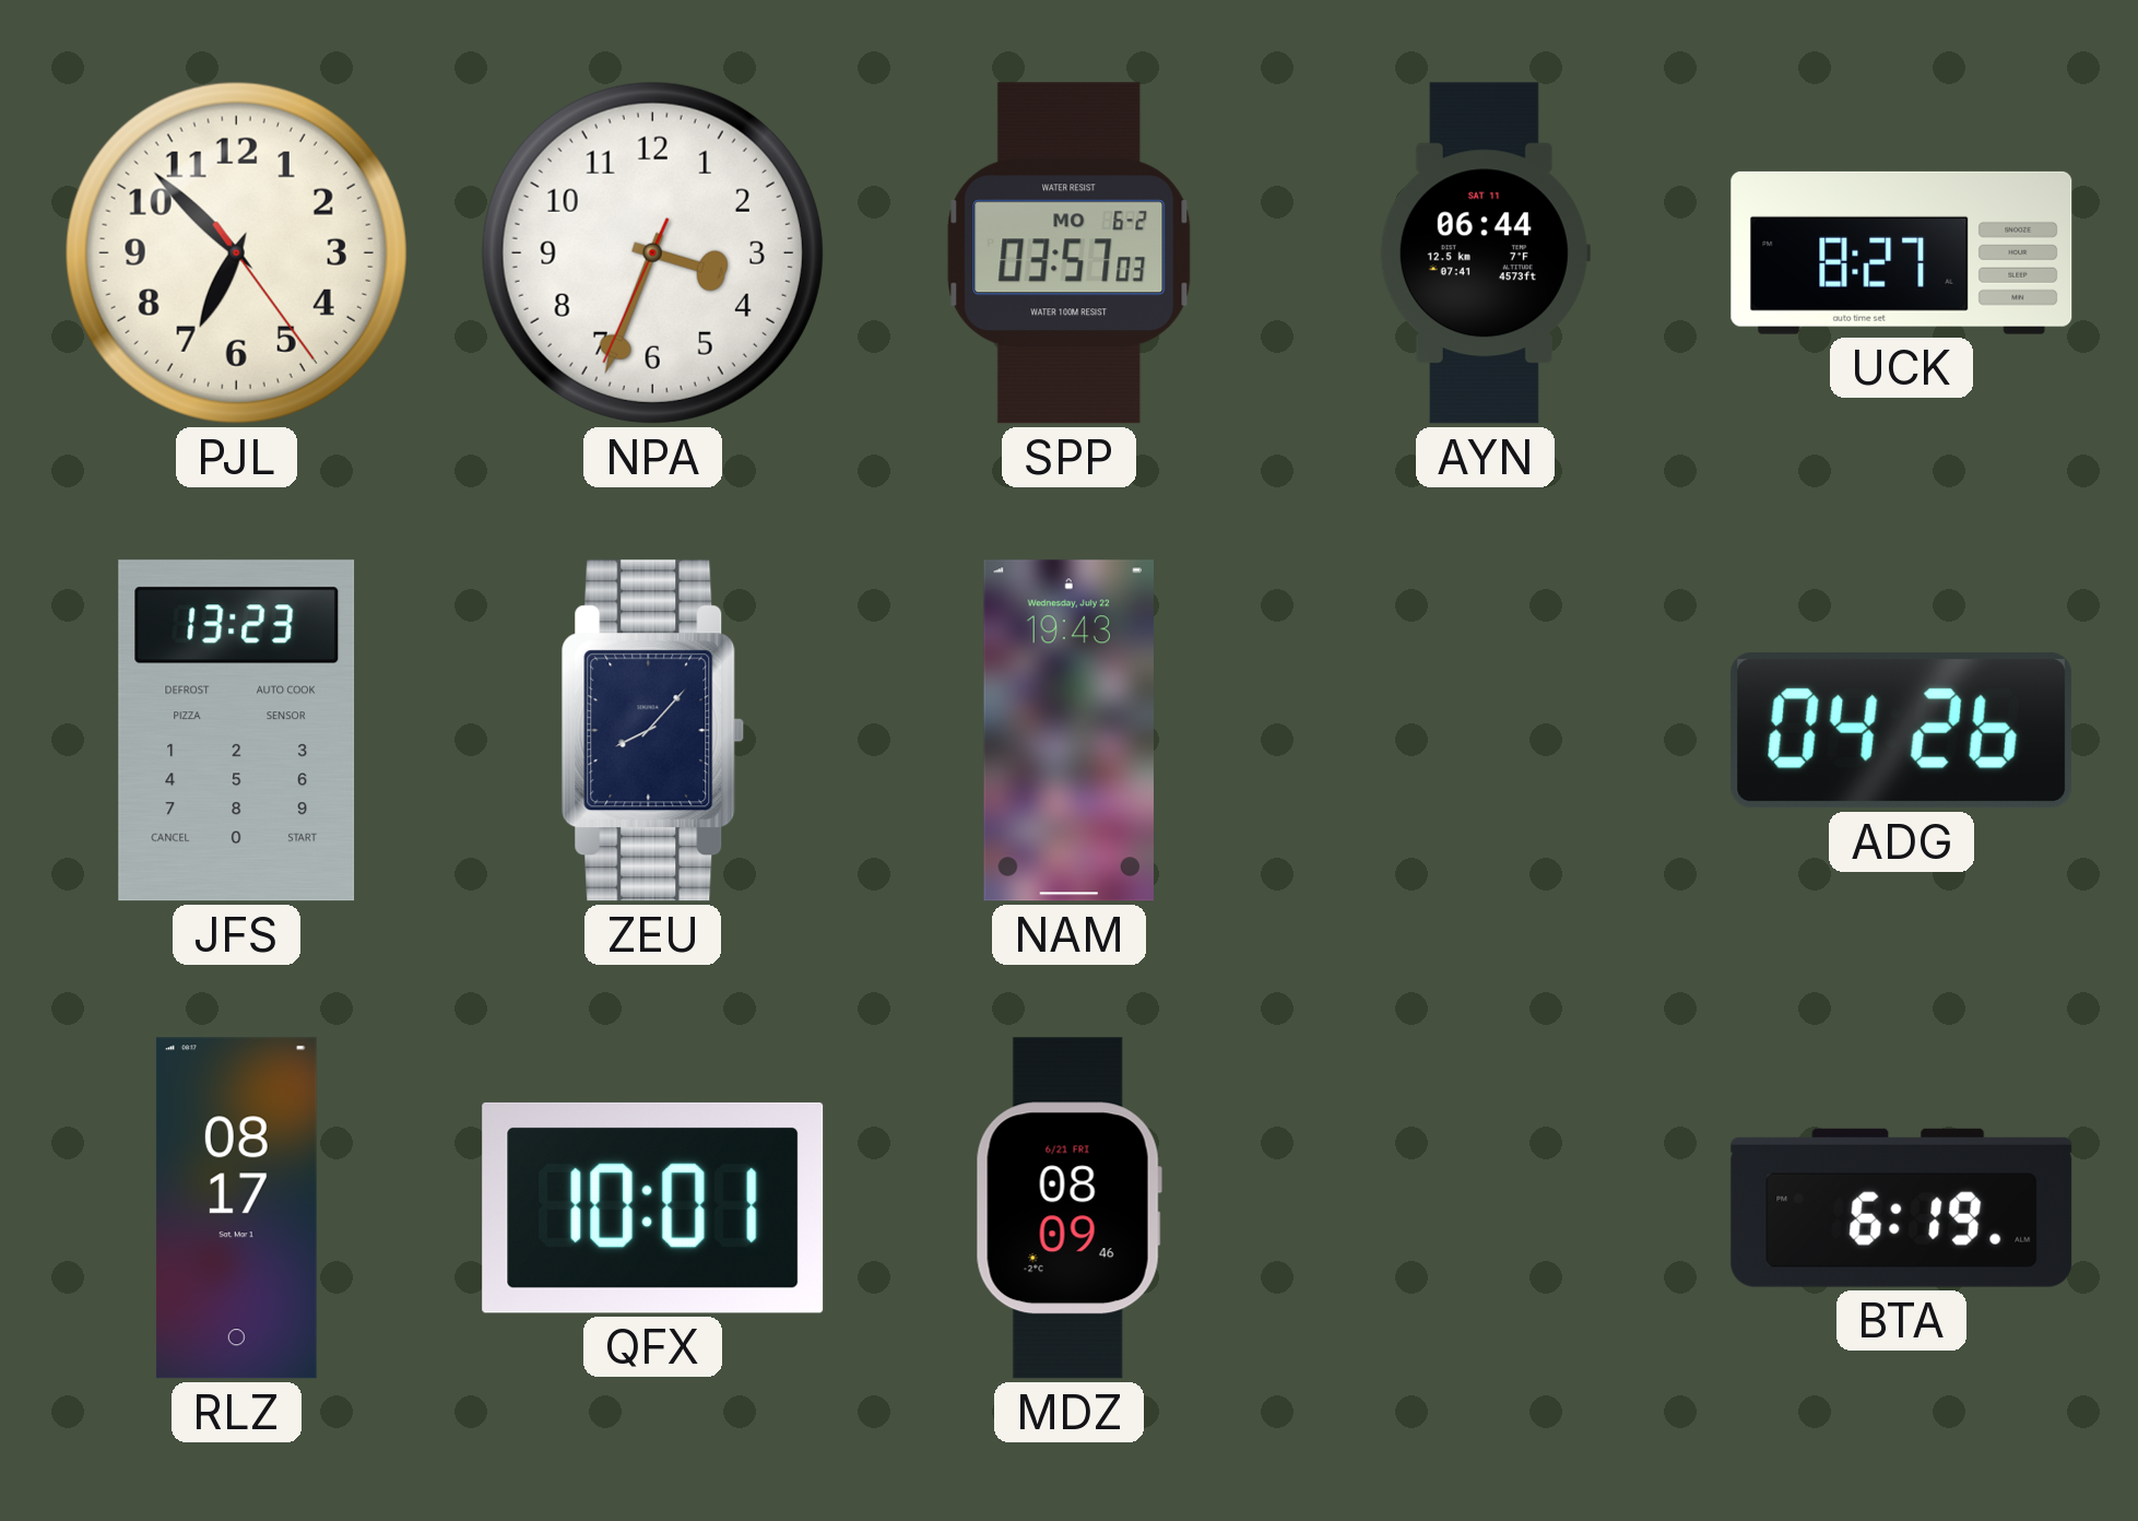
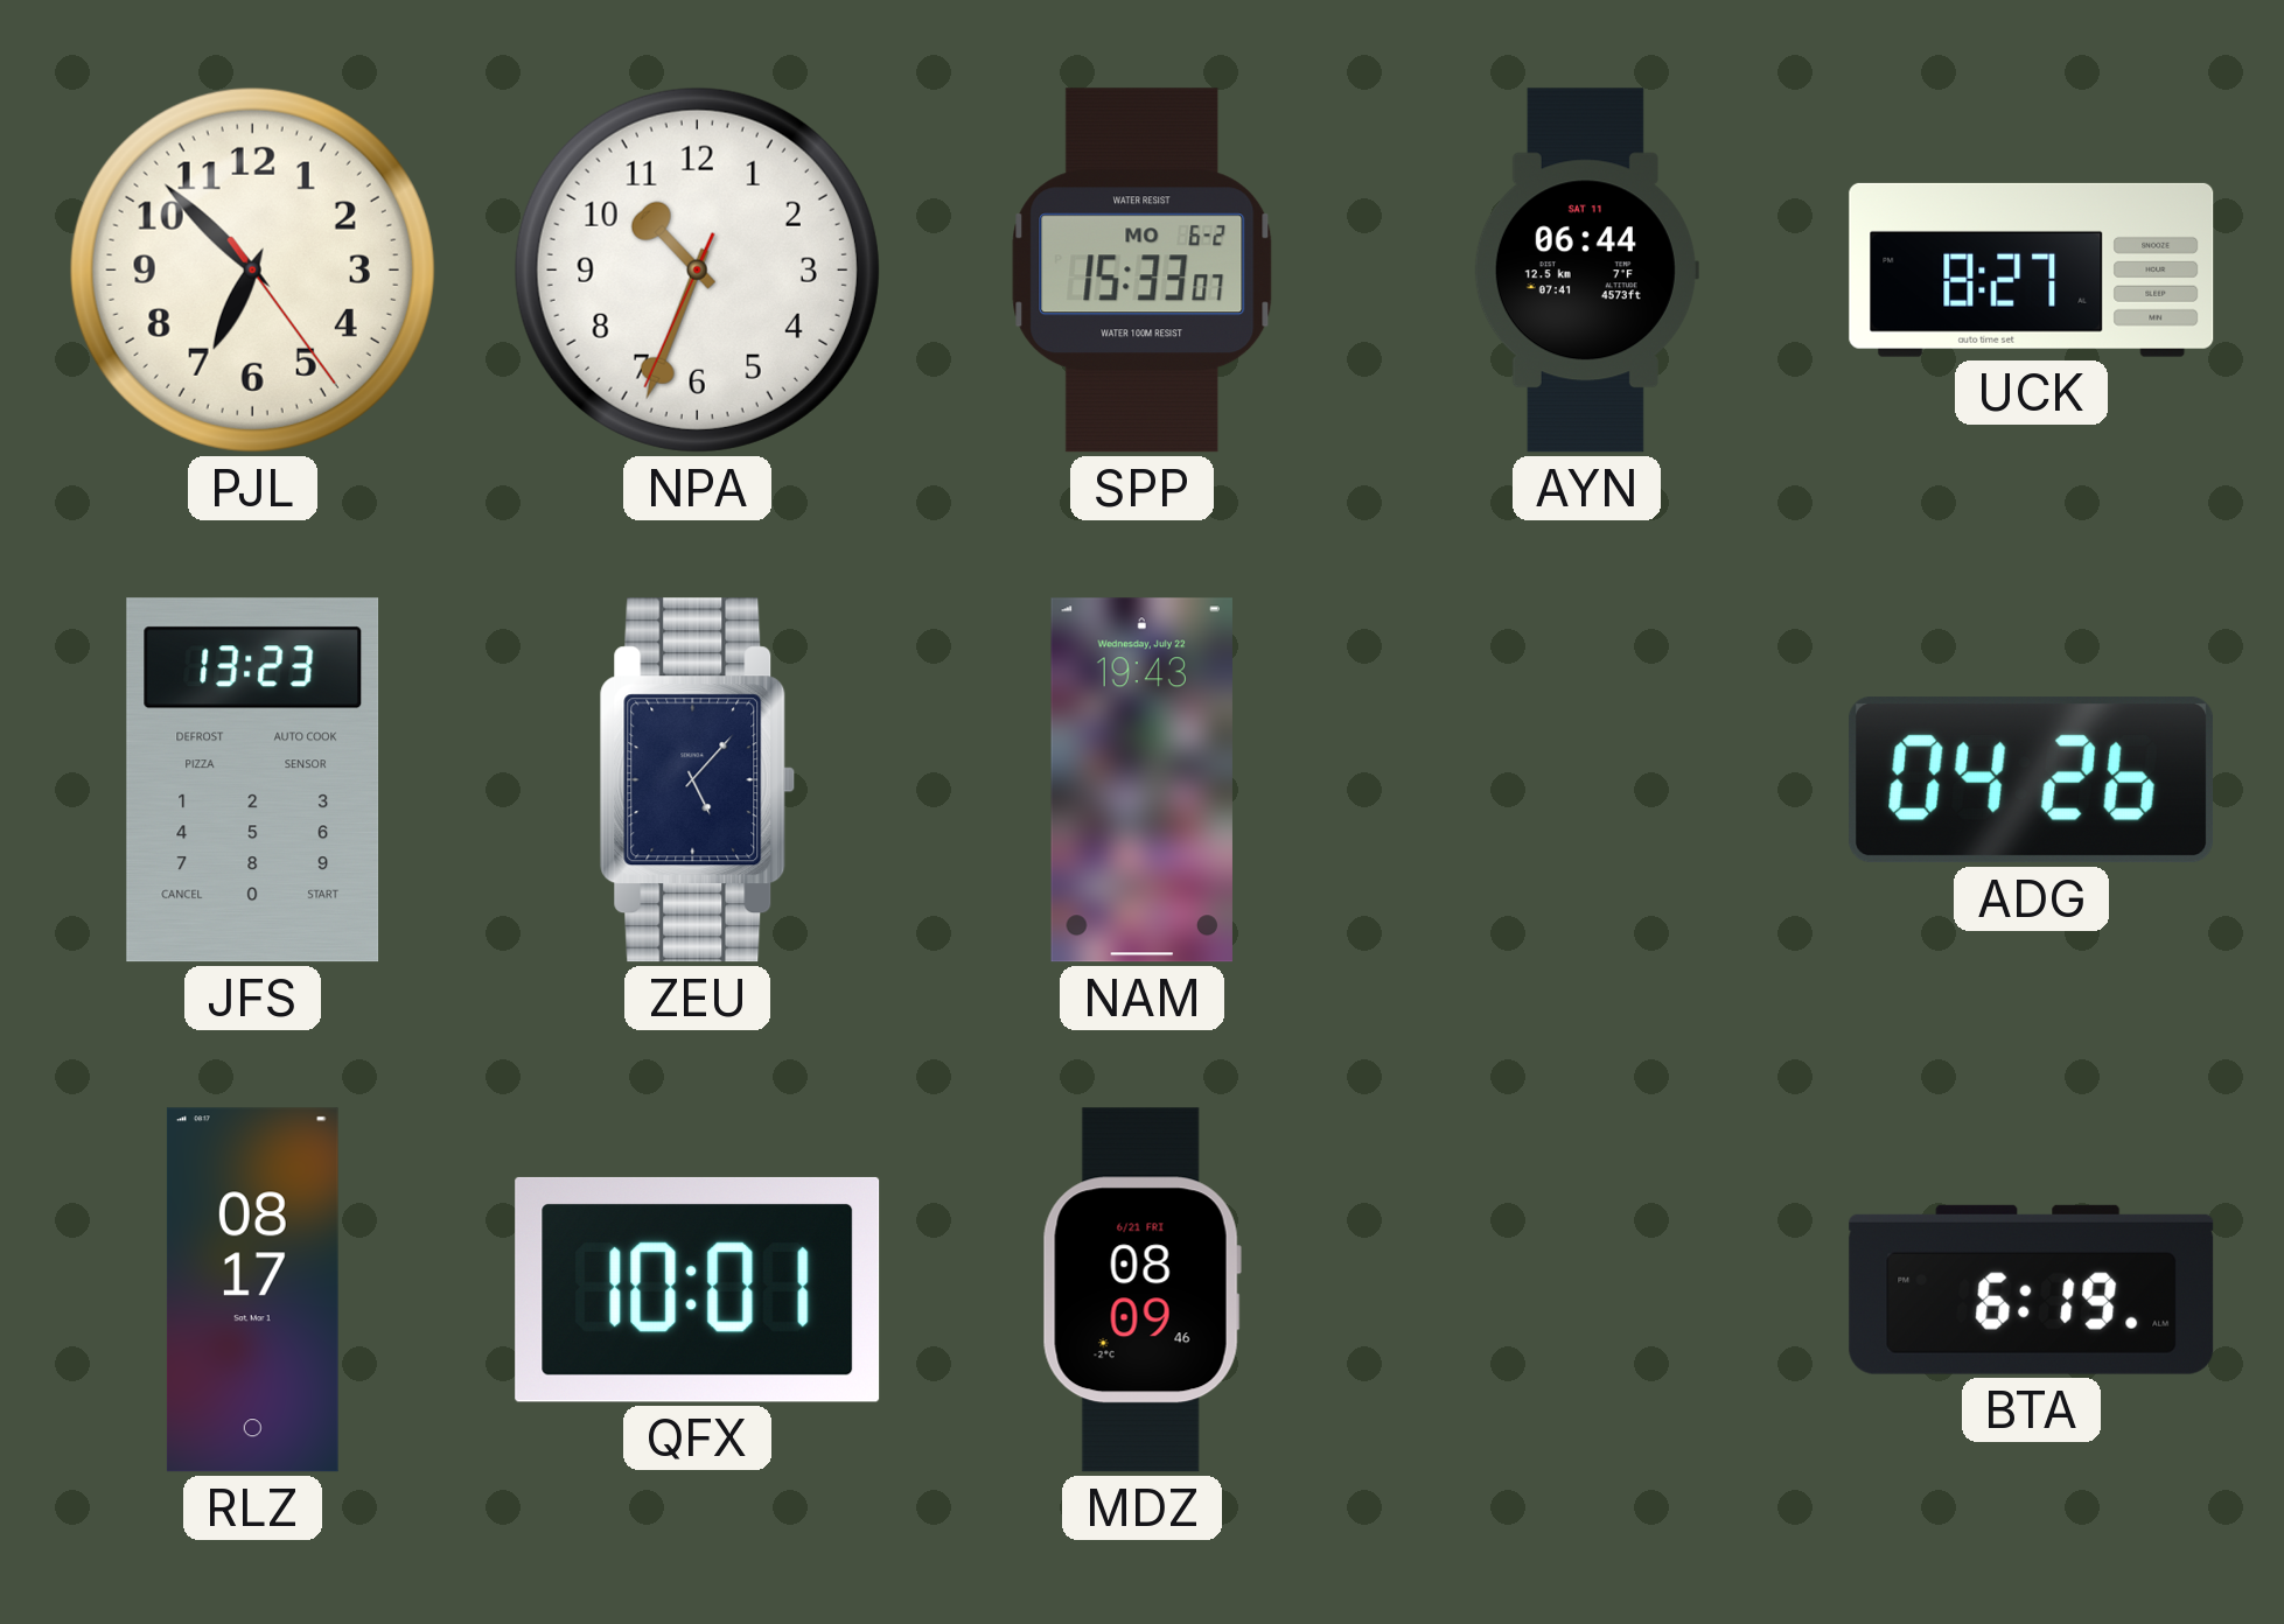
NPA: 3:33 -> 10:33
SPP: 03:57 -> 15:33
ZEU: 8:07 -> 5:07
